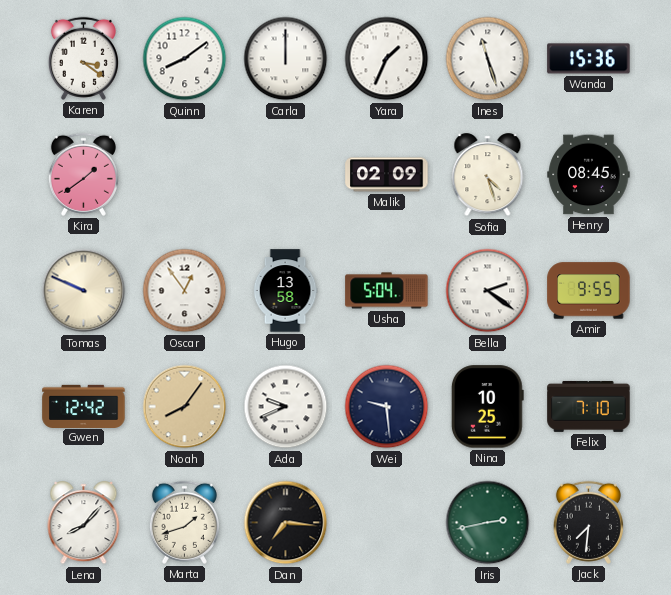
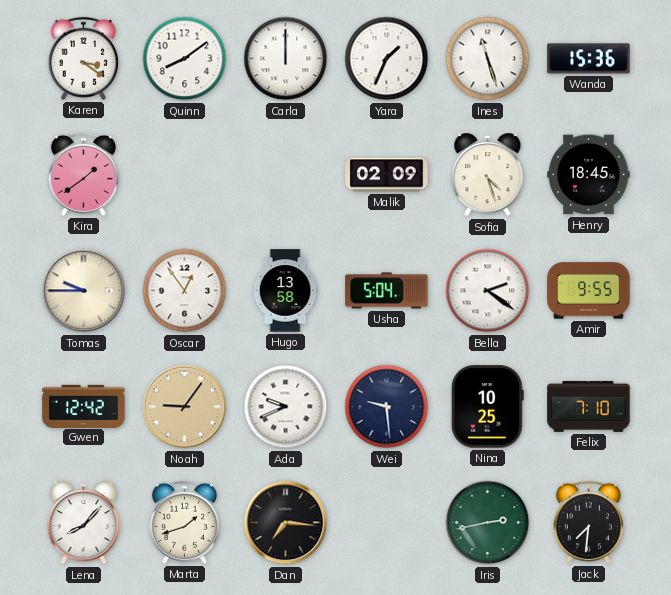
Henry: 08:45 -> 18:45
Tomas: 9:49 -> 9:45
Noah: 8:06 -> 9:06
